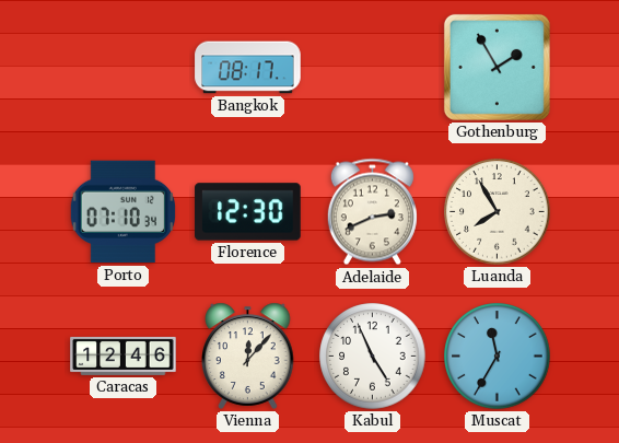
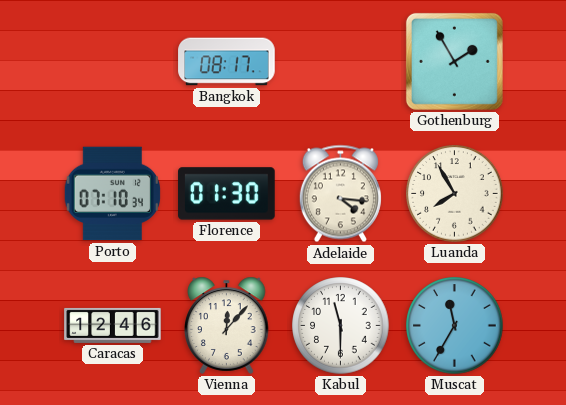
Florence: 12:30 -> 01:30
Adelaide: 2:41 -> 4:16
Kabul: 4:56 -> 11:30
